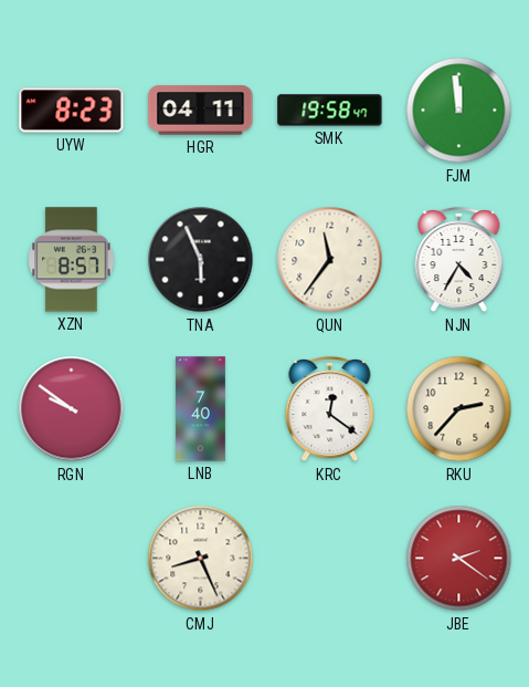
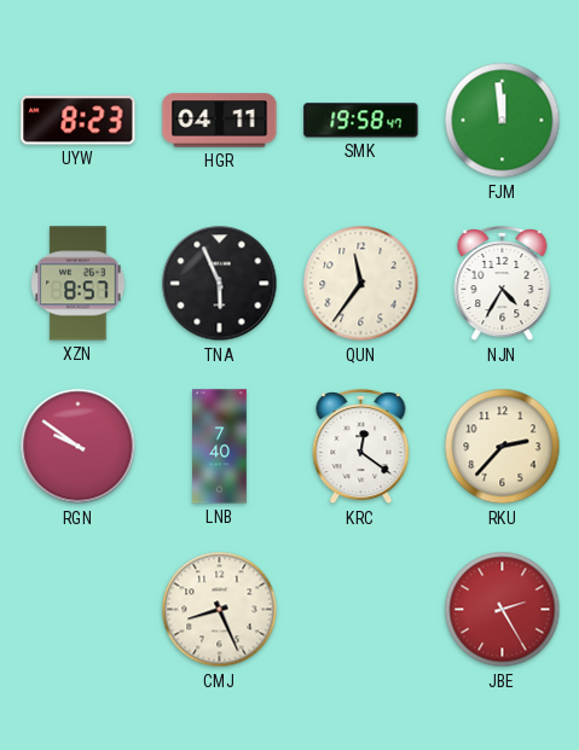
JBE: 2:21 -> 2:25
